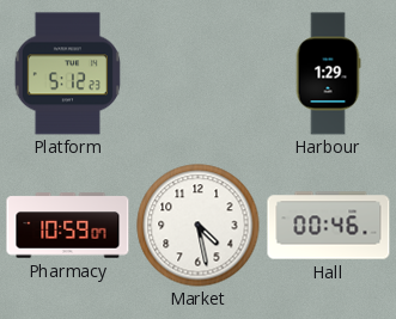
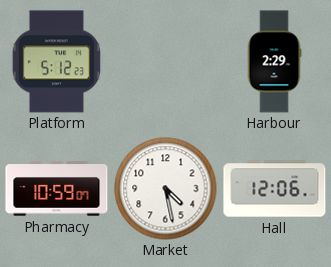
Harbour: 1:29 -> 2:29
Hall: 00:46 -> 12:06
